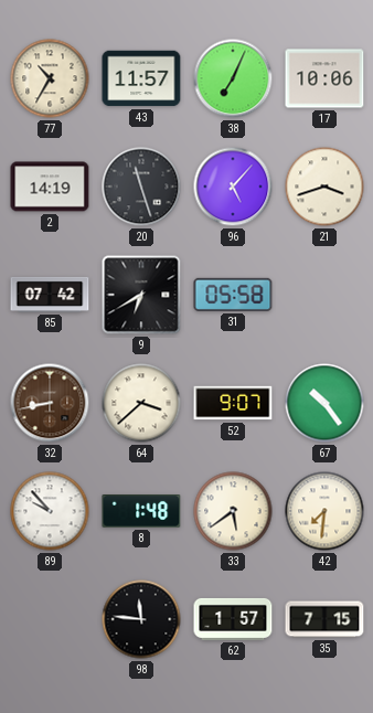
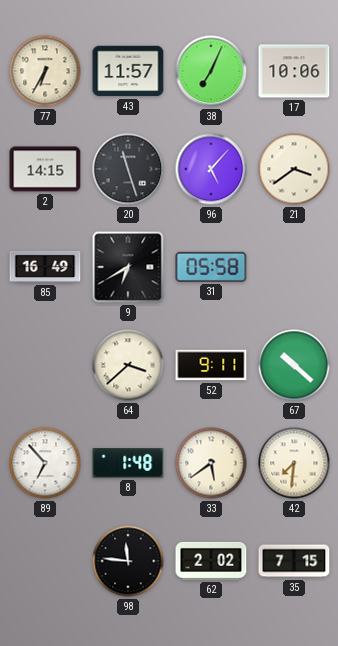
77: 10:35 -> 6:35
2: 14:19 -> 14:15
21: 3:42 -> 3:39
85: 07:42 -> 16:49
32: 8:43 -> none
52: 9:07 -> 9:11
67: 10:24 -> 10:22
89: 9:53 -> 6:53
62: 1:57 -> 2:02
